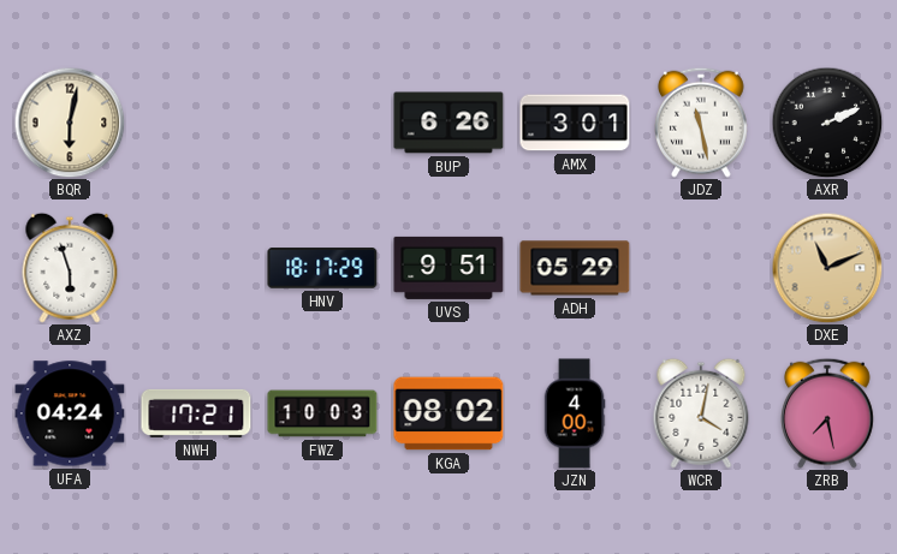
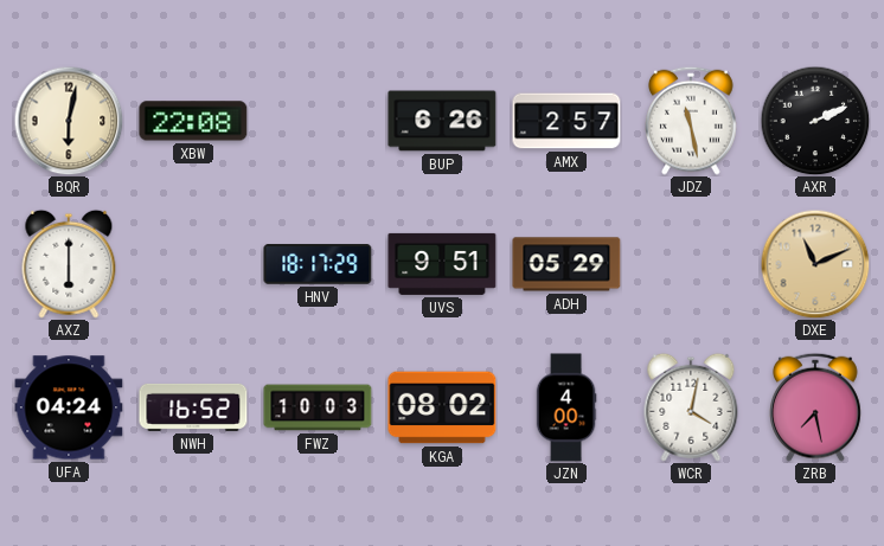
XBW: none -> 22:08
AMX: 3:01 -> 2:57
AXZ: 5:57 -> 6:00
NWH: 17:21 -> 16:52
